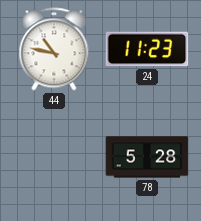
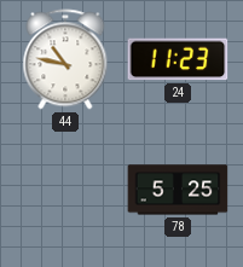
78: 5:28 -> 5:25
